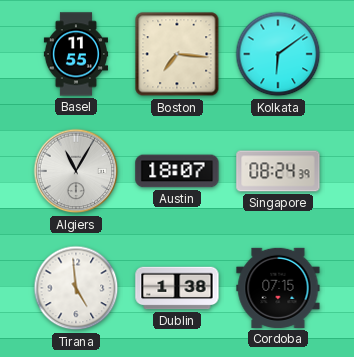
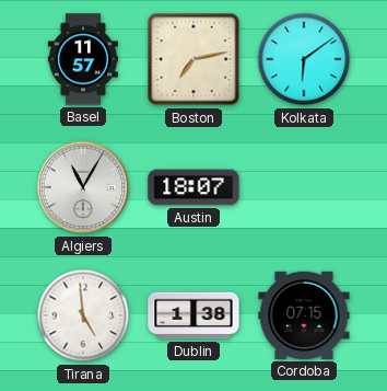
Basel: 11:55 -> 11:57
Boston: 7:16 -> 7:13
Singapore: 08:24 -> none
